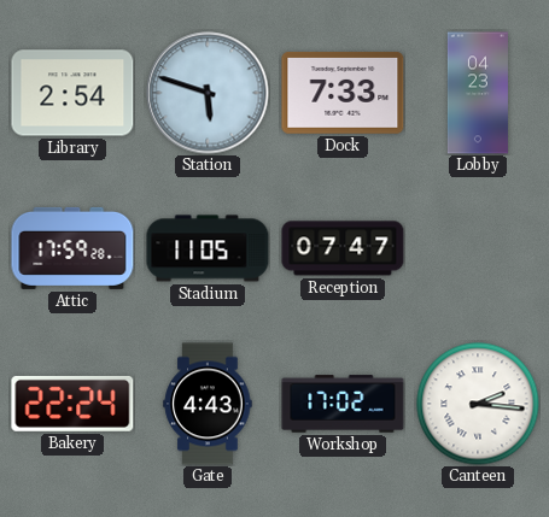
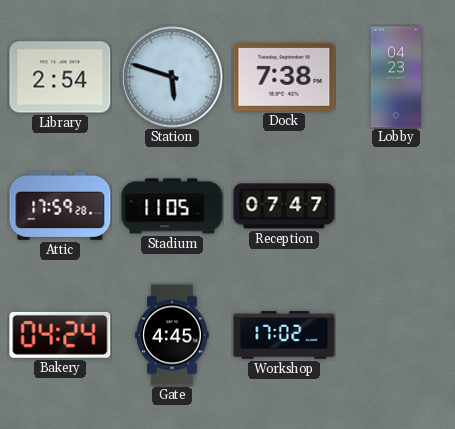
Dock: 7:33 -> 7:38
Bakery: 22:24 -> 04:24
Gate: 4:43 -> 4:45
Canteen: 2:16 -> none
